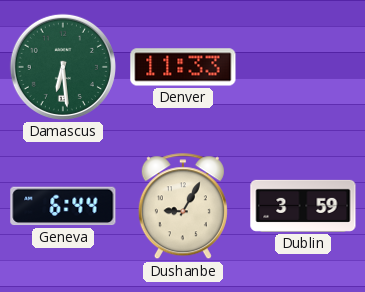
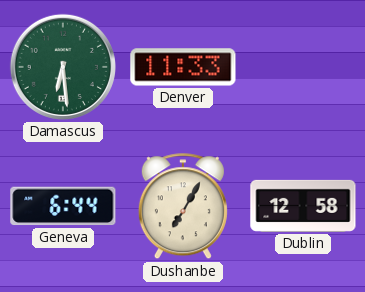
Dushanbe: 9:05 -> 7:05
Dublin: 3:59 -> 12:58
